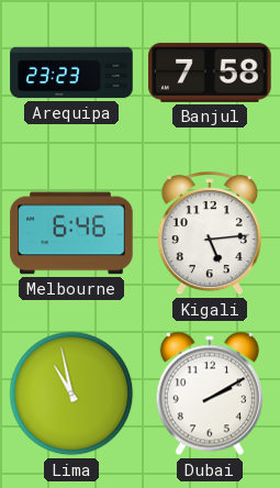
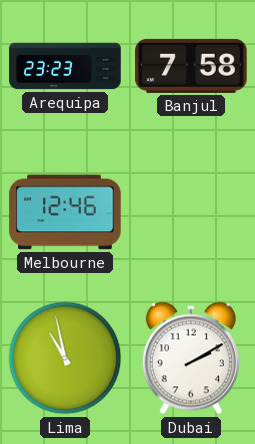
Melbourne: 6:46 -> 12:46
Kigali: 5:14 -> none
